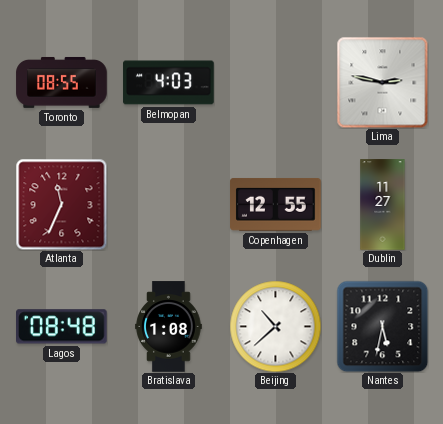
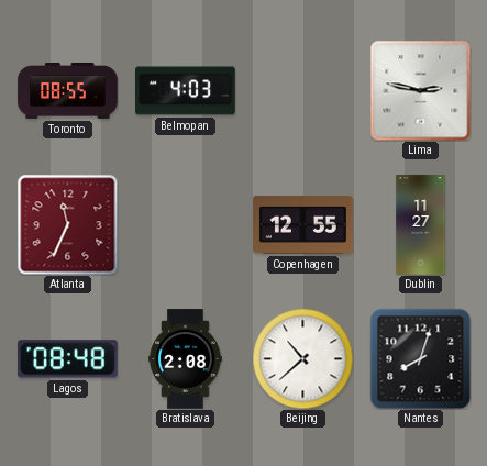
Bratislava: 1:08 -> 2:08
Nantes: 5:32 -> 8:03
